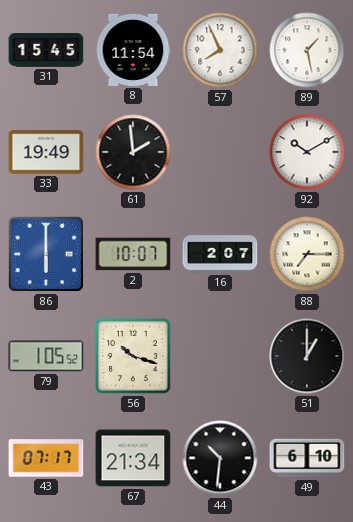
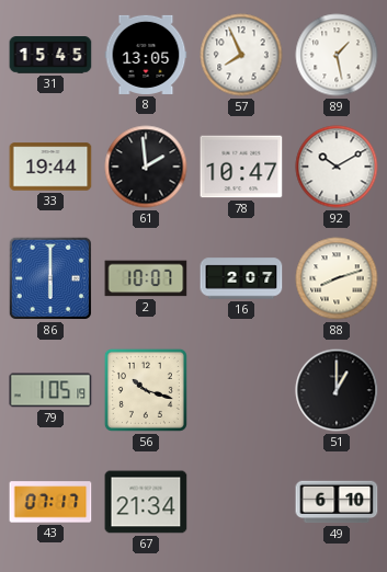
8: 11:54 -> 13:05
33: 19:49 -> 19:44
78: none -> 10:47
88: 7:15 -> 8:12
79: 1:05:52 -> 1:05:19
44: 10:31 -> none
